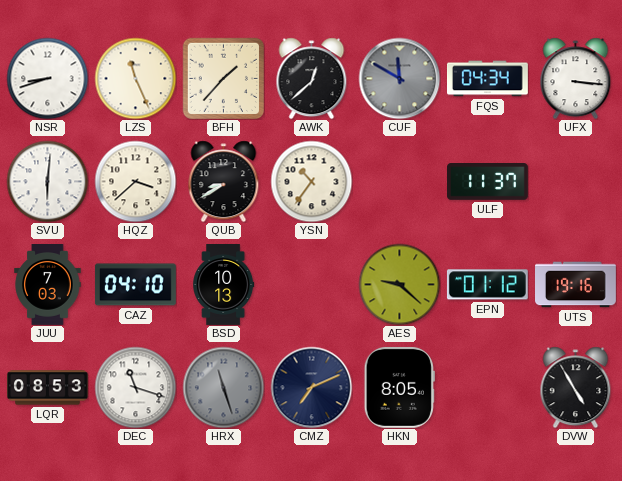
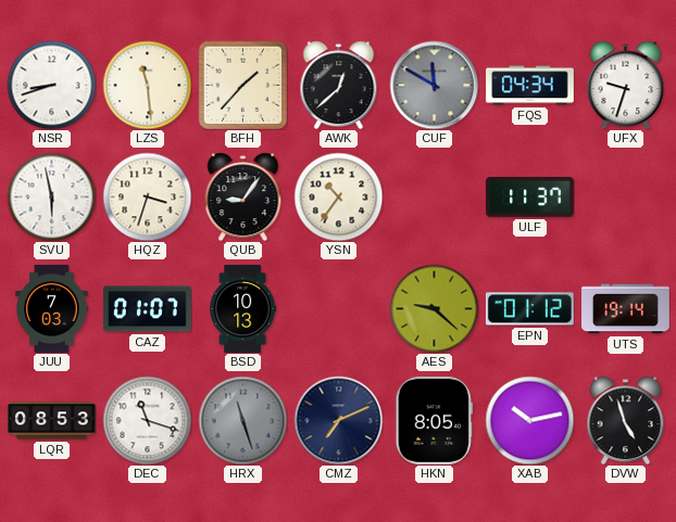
LZS: 11:26 -> 11:29
UFX: 3:16 -> 9:33
SVU: 6:01 -> 5:58
HQZ: 3:38 -> 3:33
QUB: 8:40 -> 9:06
CAZ: 04:10 -> 01:07
UTS: 19:16 -> 19:14
XAB: none -> 10:13
DVW: 4:55 -> 4:57
